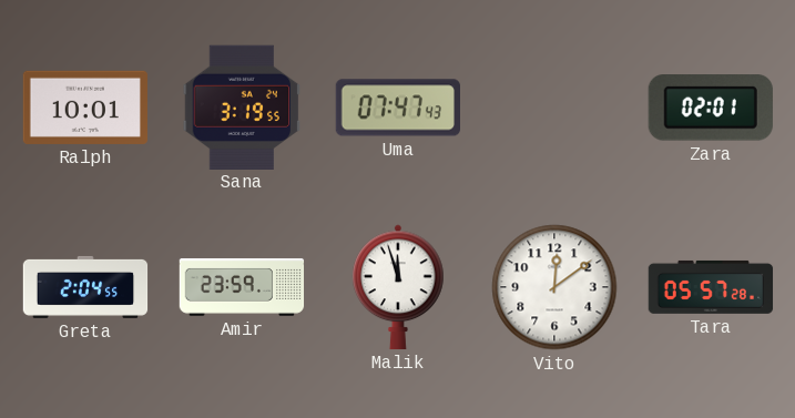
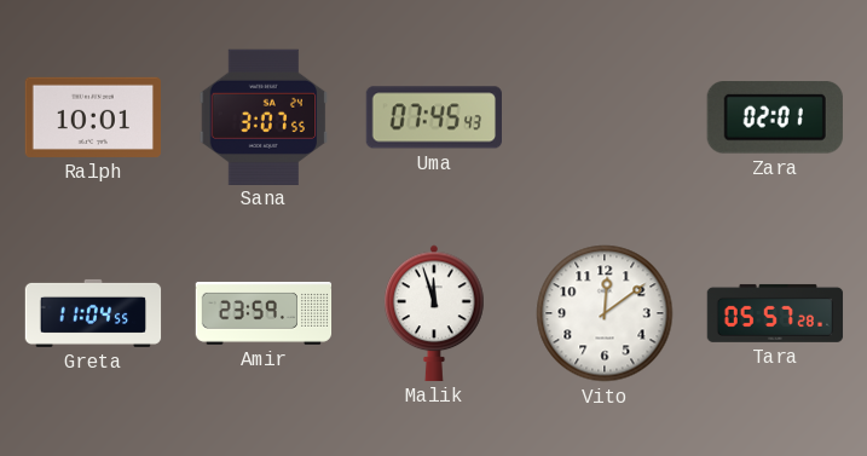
Sana: 3:19 -> 3:07
Uma: 07:47 -> 07:45
Greta: 2:04 -> 11:04
